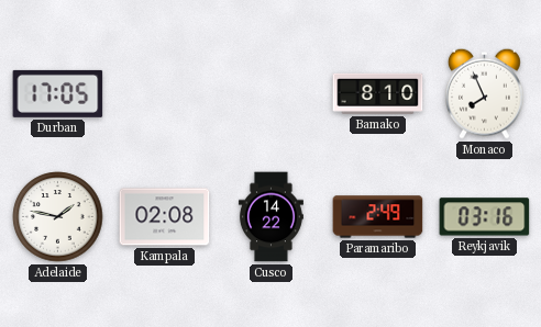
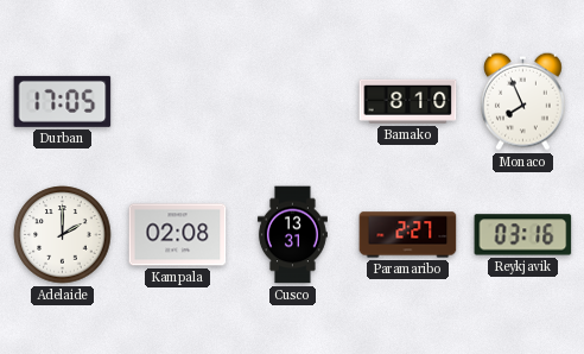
Adelaide: 1:47 -> 2:00
Cusco: 14:22 -> 13:31
Paramaribo: 2:49 -> 2:27
